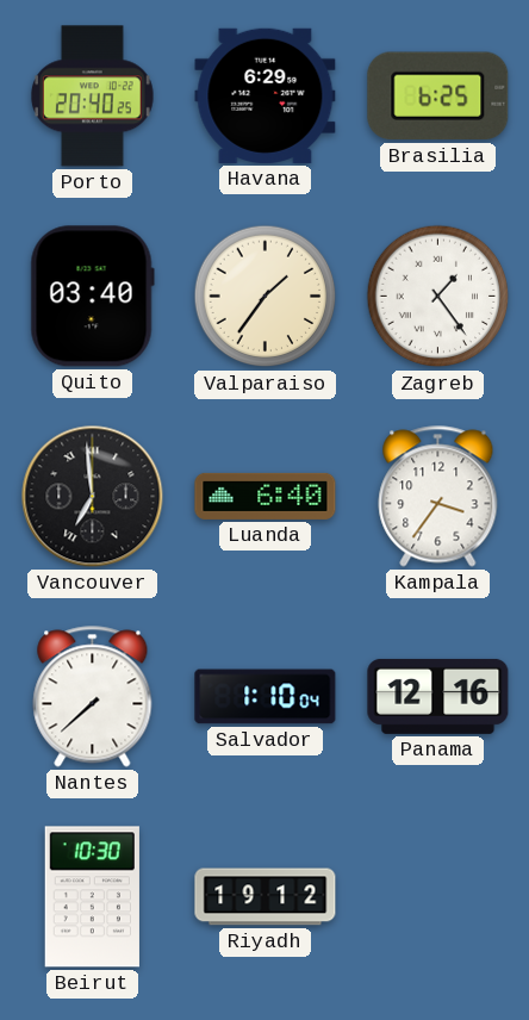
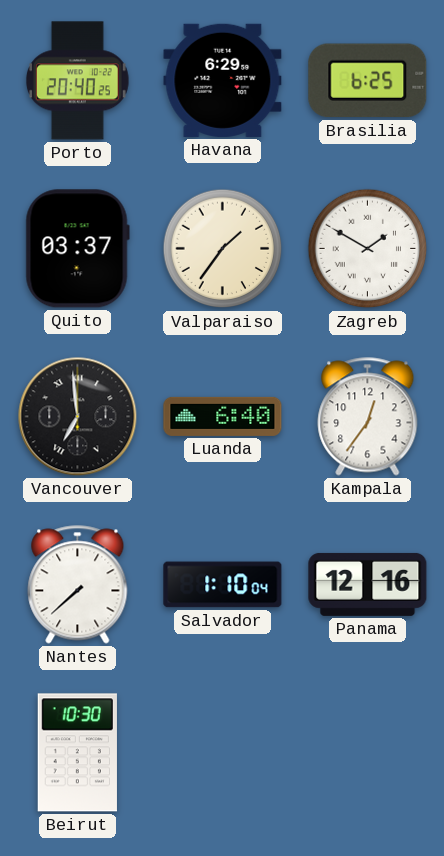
Quito: 03:40 -> 03:37
Zagreb: 1:24 -> 1:50
Kampala: 3:36 -> 12:36
Riyadh: 19:12 -> none
